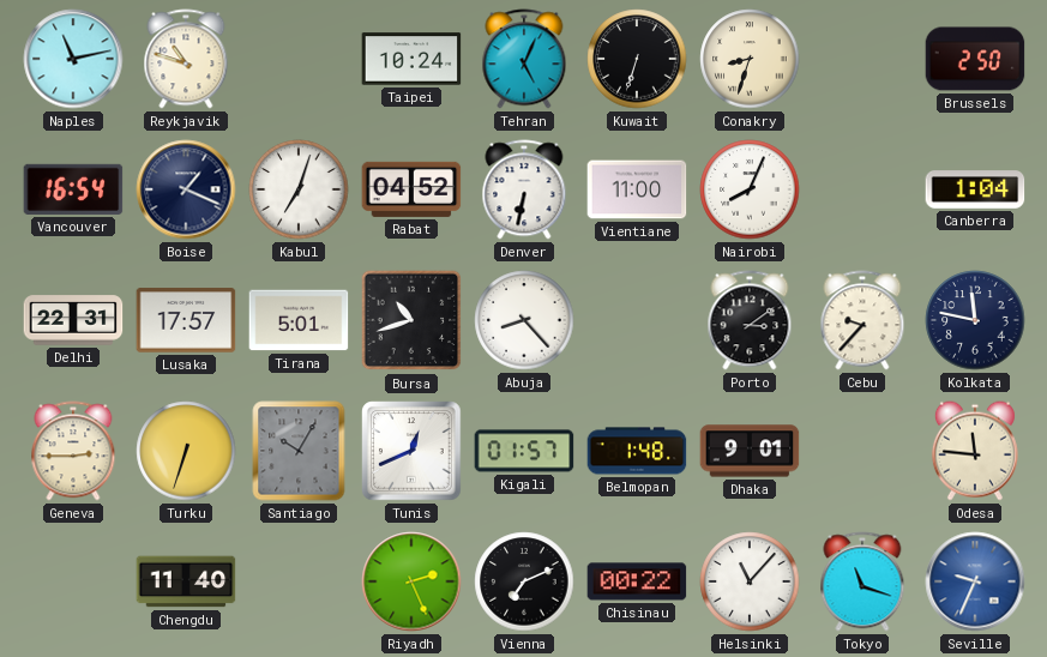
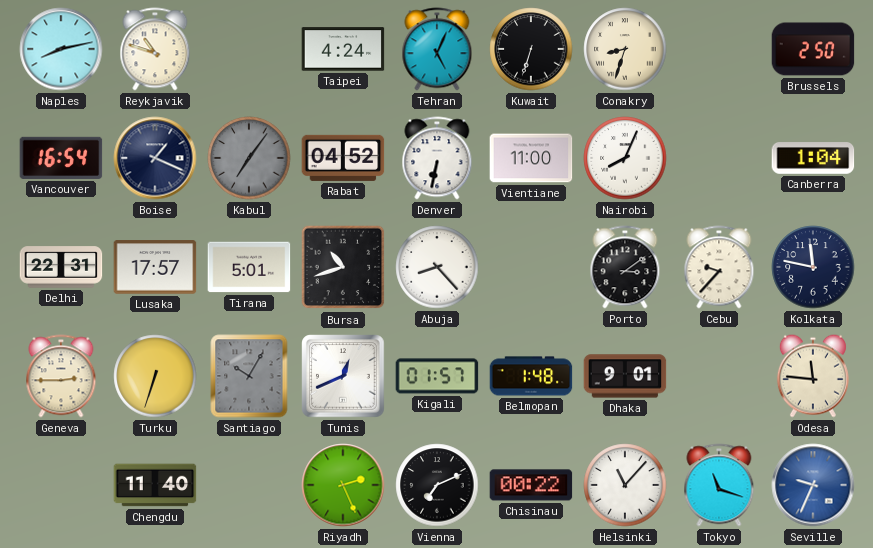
Naples: 11:13 -> 8:13
Taipei: 10:24 -> 4:24
Kabul: 7:03 -> 7:06
Kabul dial: white -> grey
